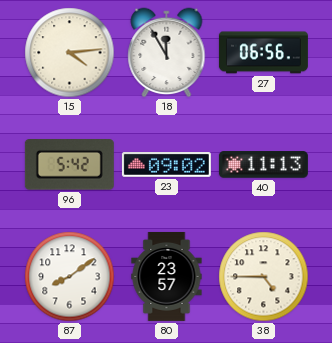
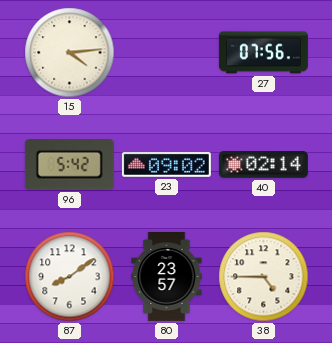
18: 11:55 -> none
27: 06:56 -> 07:56
40: 11:13 -> 02:14
